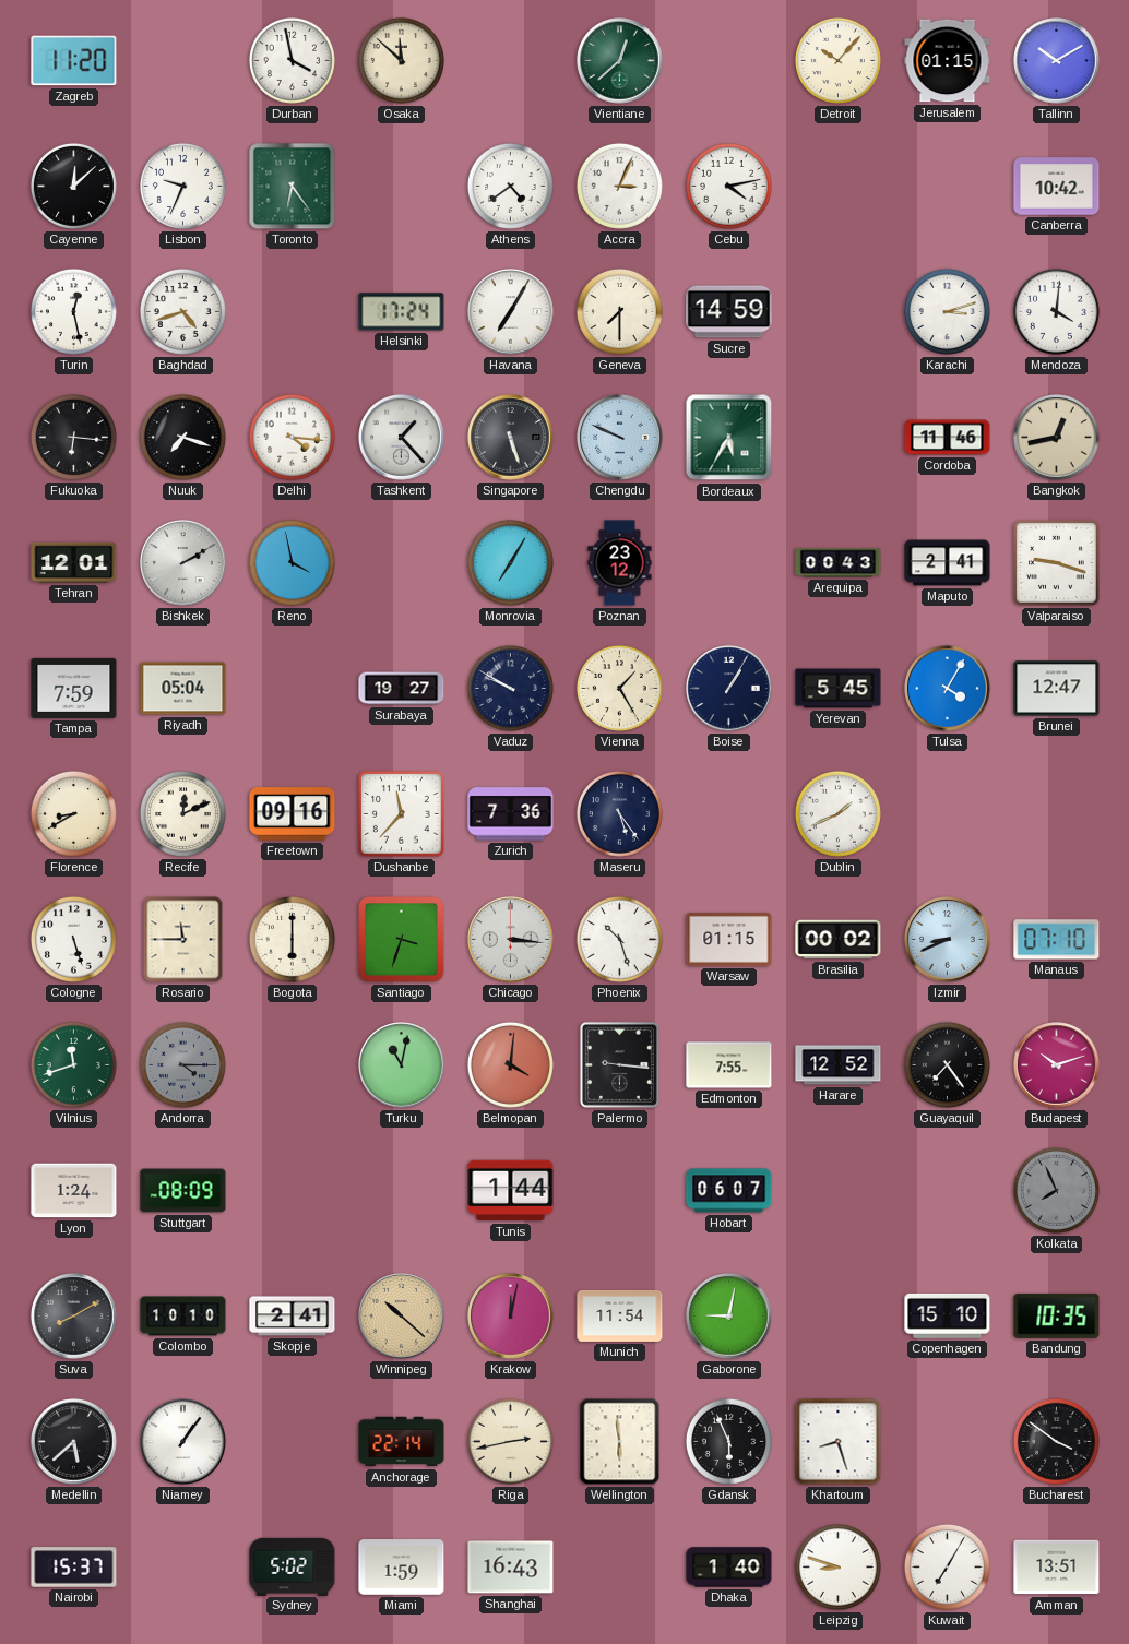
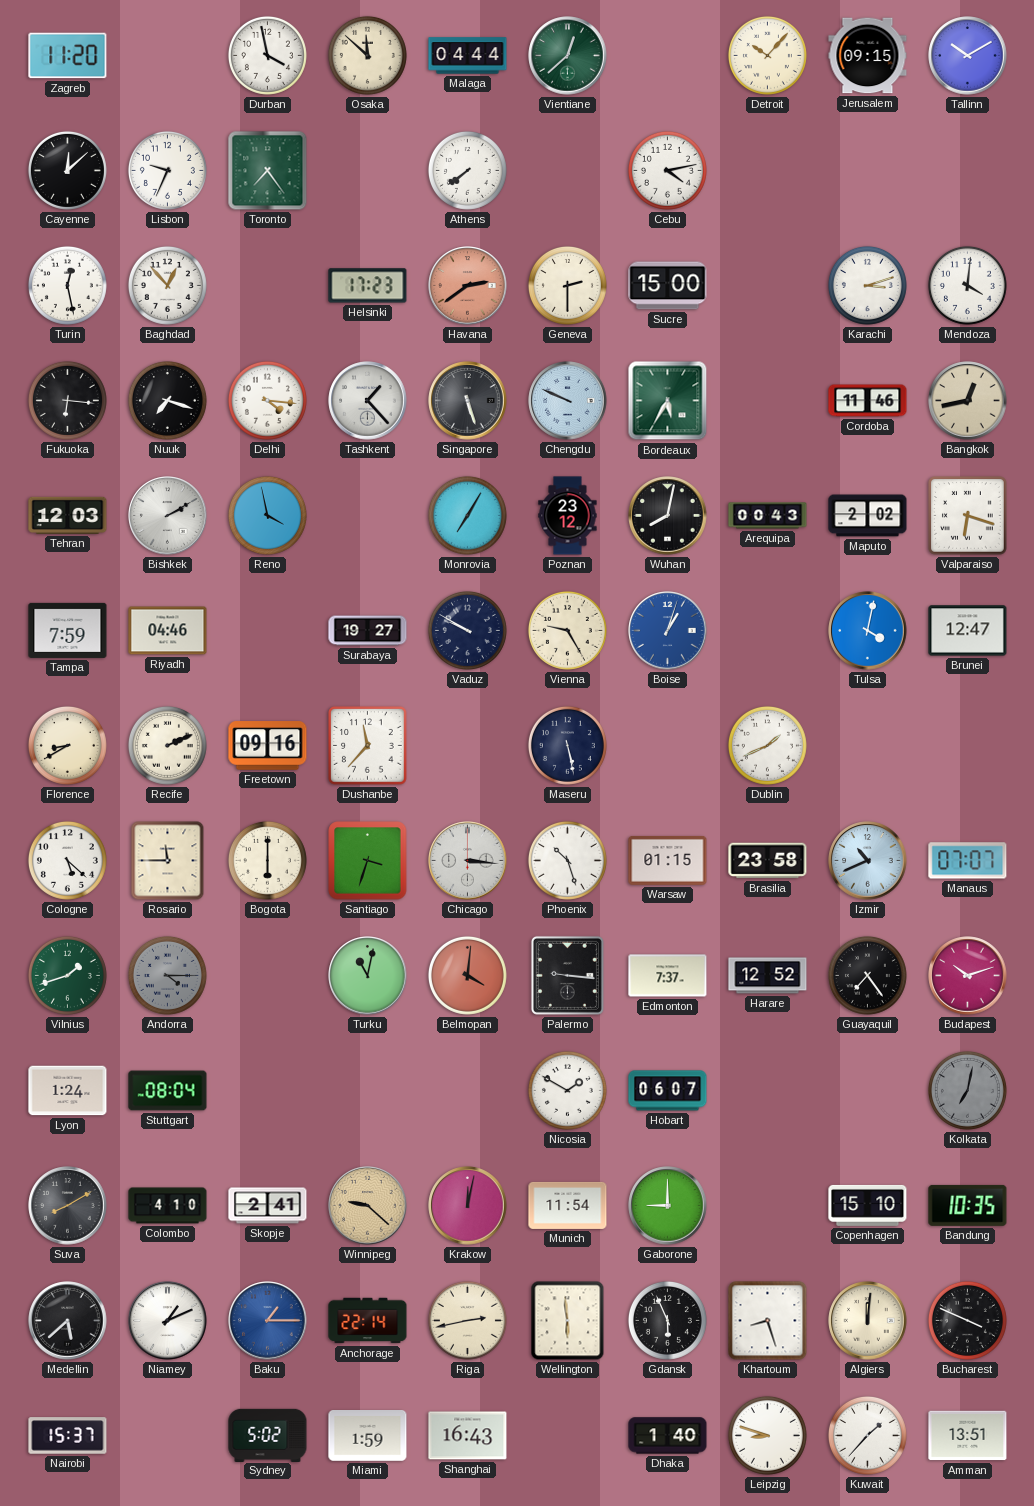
Malaga: none -> 04:44
Jerusalem: 01:15 -> 09:15
Toronto: 6:24 -> 7:24
Athens: 4:39 -> 7:39
Accra: 3:04 -> none
Canberra: 10:42 -> none
Baghdad: 4:42 -> 12:53
Helsinki: 17:24 -> 17:23
Havana: 7:05 -> 2:39
Havana dial: white -> salmon
Geneva: 7:30 -> 2:30
Sucre: 14:59 -> 15:00
Tehran: 12:01 -> 12:03
Wuhan: none -> 8:02
Maputo: 2:41 -> 2:02
Valparaiso: 9:18 -> 6:18
Riyadh: 05:04 -> 04:46
Vienna: 1:25 -> 9:25
Boise: 1:05 -> 1:03
Boise dial: navy -> blue
Yerevan: 5:45 -> none
Tulsa: 4:05 -> 4:02
Recife: 12:11 -> 2:11
Zurich: 7:36 -> none
Maseru: 5:24 -> 5:28
Cologne: 5:27 -> 5:22
Brasilia: 00:02 -> 23:58
Izmir: 8:41 -> 10:41
Manaus: 07:10 -> 07:07
Vilnius: 11:42 -> 1:42
Edmonton: 7:55 -> 7:37
Stuttgart: 08:09 -> 08:04
Tunis: 1:44 -> none
Nicosia: none -> 1:50
Kolkata: 7:56 -> 7:02
Colombo: 10:10 -> 4:10
Winnipeg: 10:22 -> 9:22
Gaborone: 9:02 -> 9:00
Niamey: 1:06 -> 1:11
Baku: none -> 1:15
Algiers: none -> 12:01
Bucharest: 3:51 -> 3:49
Kuwait: 7:05 -> 1:37
